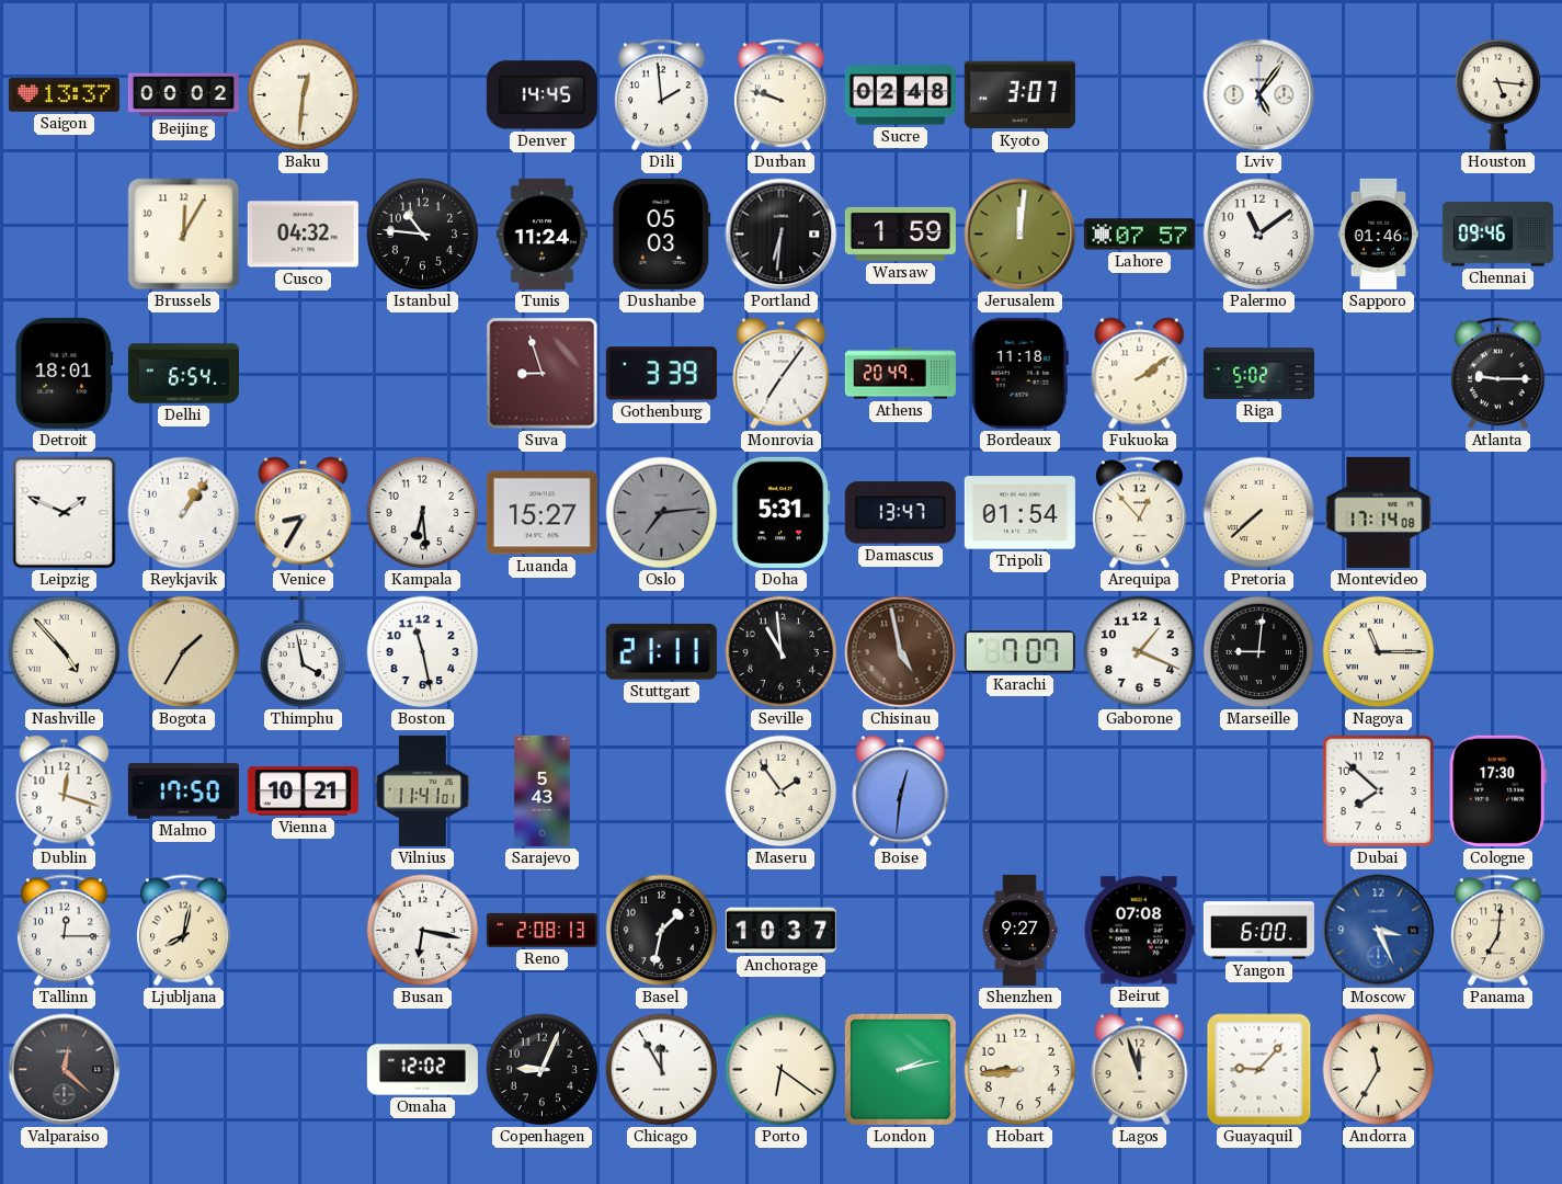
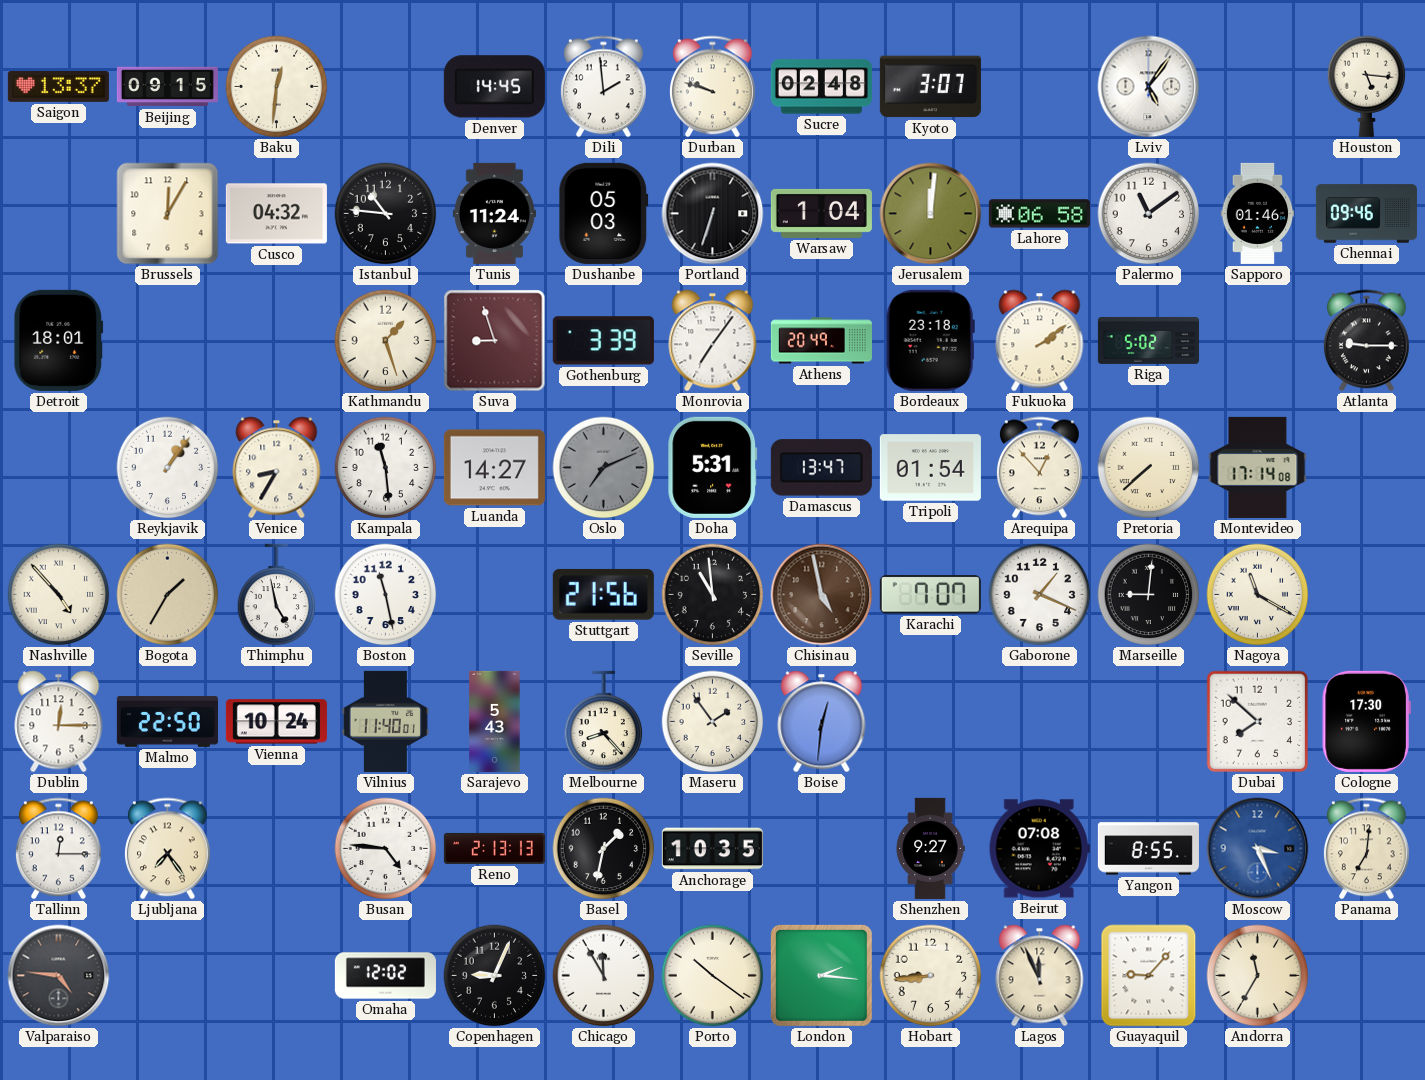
Beijing: 00:02 -> 09:15
Portland: 6:31 -> 6:33
Warsaw: 1:59 -> 1:04
Lahore: 07:57 -> 06:58
Delhi: 6:54 -> none
Kathmandu: none -> 1:27
Bordeaux: 11:18 -> 23:18
Leipzig: 1:49 -> none
Kampala: 6:29 -> 11:29
Luanda: 15:27 -> 14:27
Oslo: 7:14 -> 7:11
Thimphu: 3:58 -> 4:58
Stuttgart: 21:11 -> 21:56
Nagoya: 11:15 -> 11:20
Dublin: 12:18 -> 12:15
Malmo: 17:50 -> 22:50
Vienna: 10:21 -> 10:24
Vilnius: 11:41 -> 11:40
Melbourne: none -> 8:23
Ljubljana: 8:02 -> 7:24
Busan: 6:17 -> 4:46
Reno: 2:08 -> 2:13
Anchorage: 10:37 -> 10:35
Yangon: 6:00 -> 8:55
Valparaiso: 12:22 -> 4:46
Porto: 6:21 -> 10:21
London: 2:13 -> 2:16
Lagos: 11:57 -> 11:56
